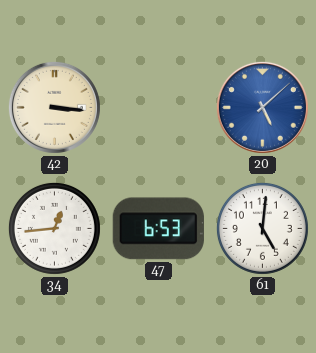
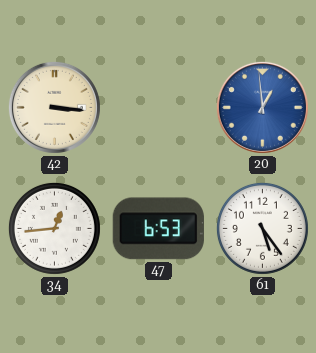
20: 5:08 -> 12:59
61: 5:01 -> 5:24
